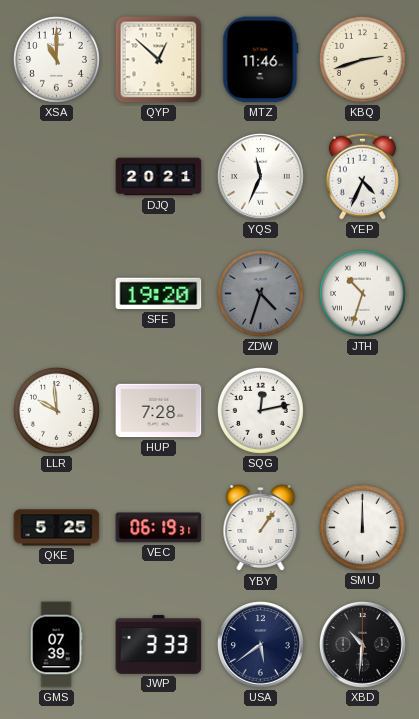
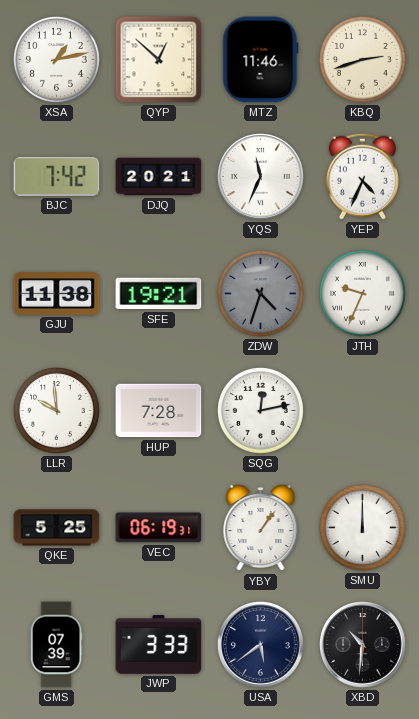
XSA: 11:00 -> 1:13
BJC: none -> 7:42
GJU: none -> 11:38
SFE: 19:20 -> 19:21
JTH: 10:33 -> 9:34
